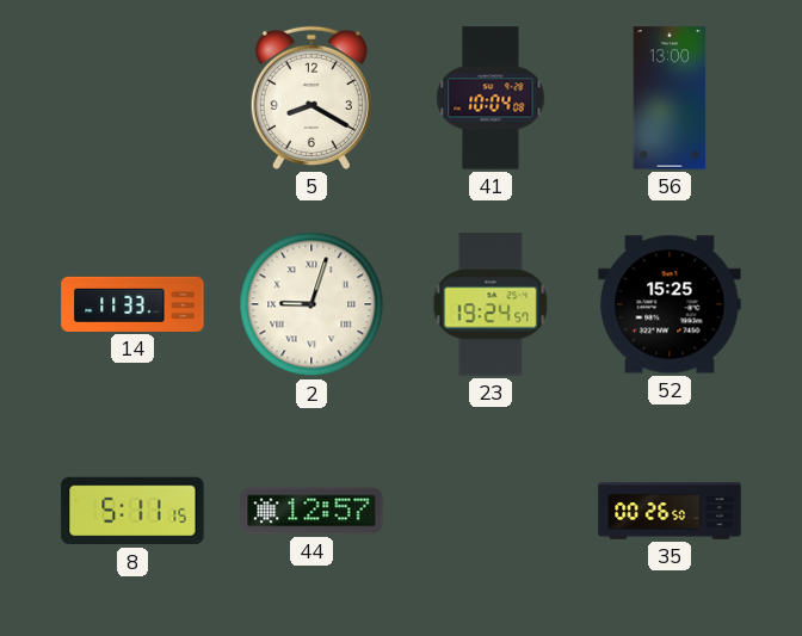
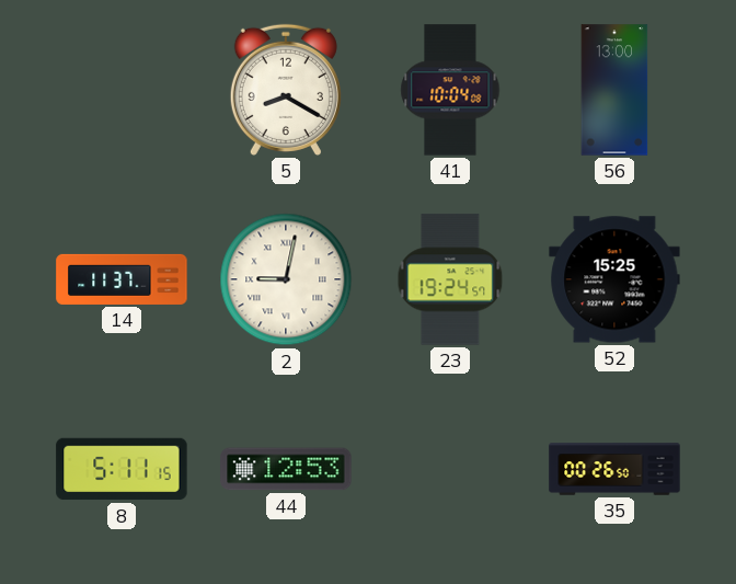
14: 11:33 -> 11:37
2: 9:03 -> 9:02
44: 12:57 -> 12:53
